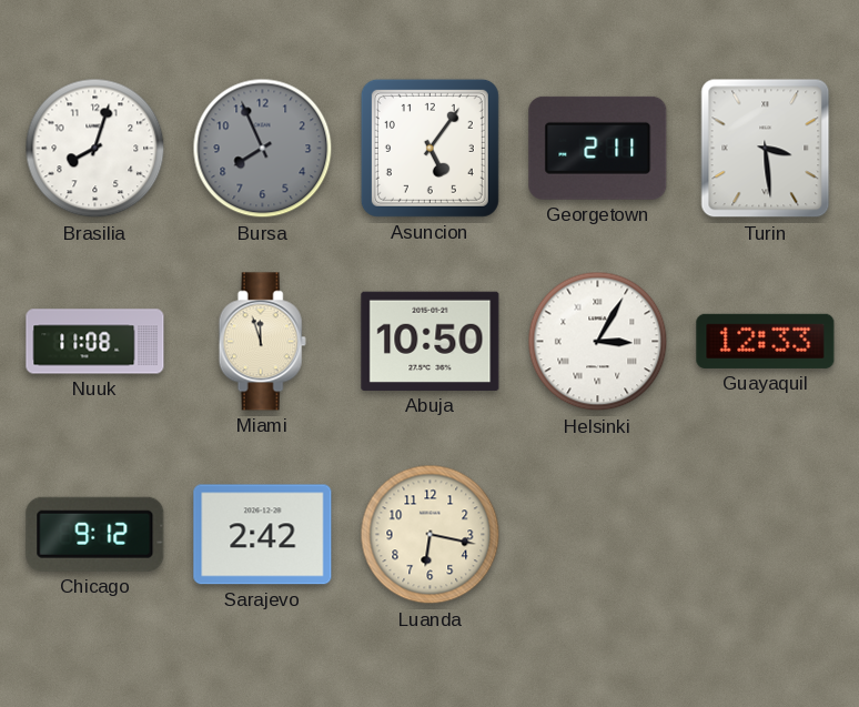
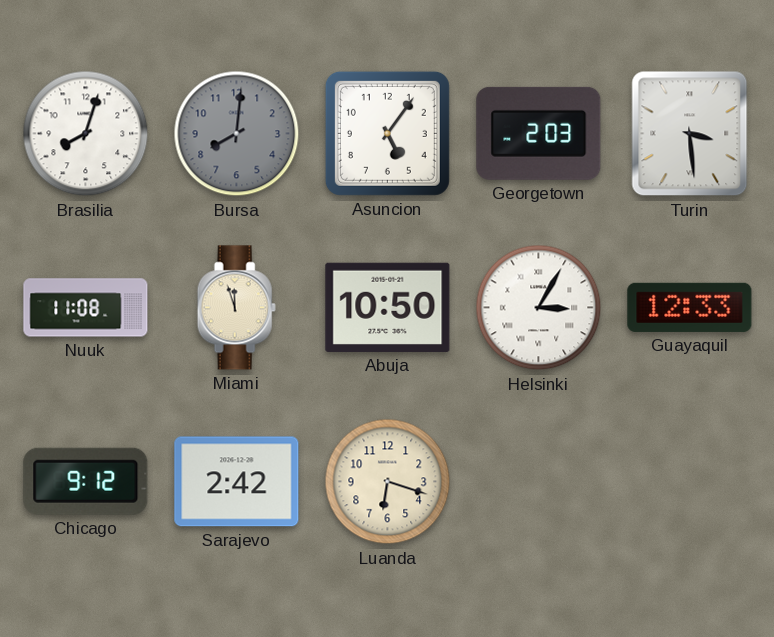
Bursa: 7:56 -> 8:01
Georgetown: 2:11 -> 2:03
Luanda: 6:17 -> 6:18
